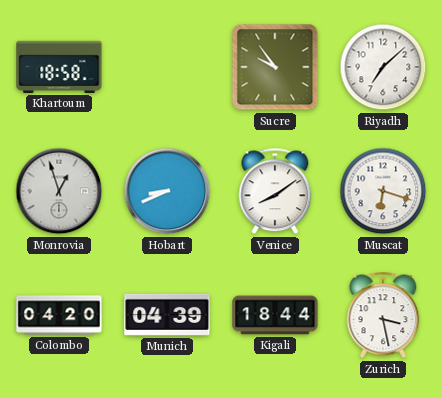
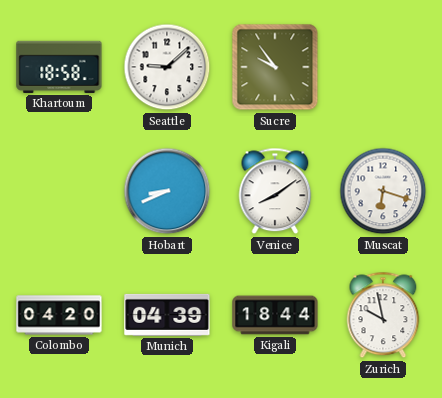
Seattle: none -> 9:08
Riyadh: 7:08 -> none
Monrovia: 12:57 -> none
Zurich: 3:28 -> 9:58
